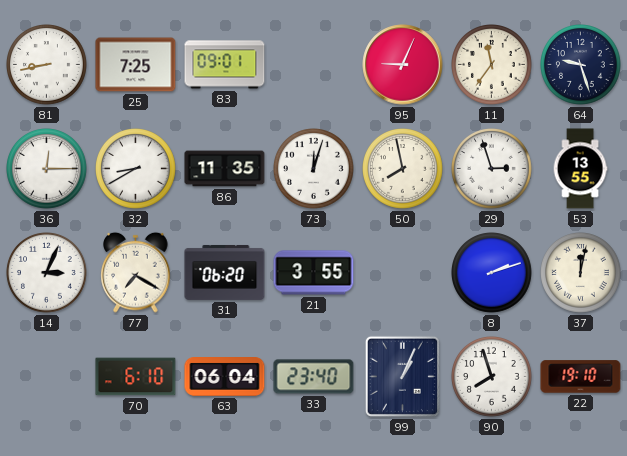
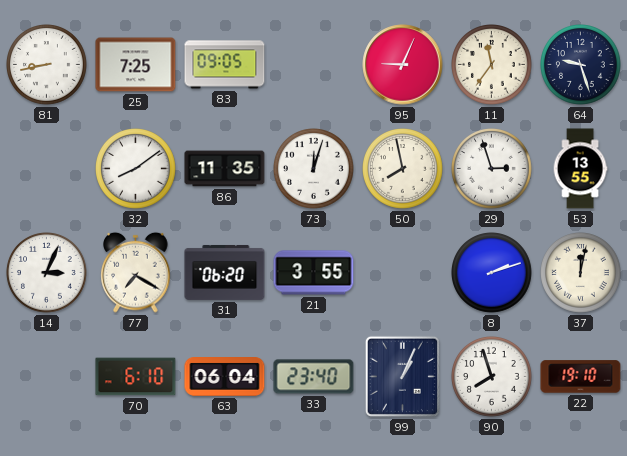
83: 09:01 -> 09:05
36: 12:15 -> none
32: 8:40 -> 8:09
